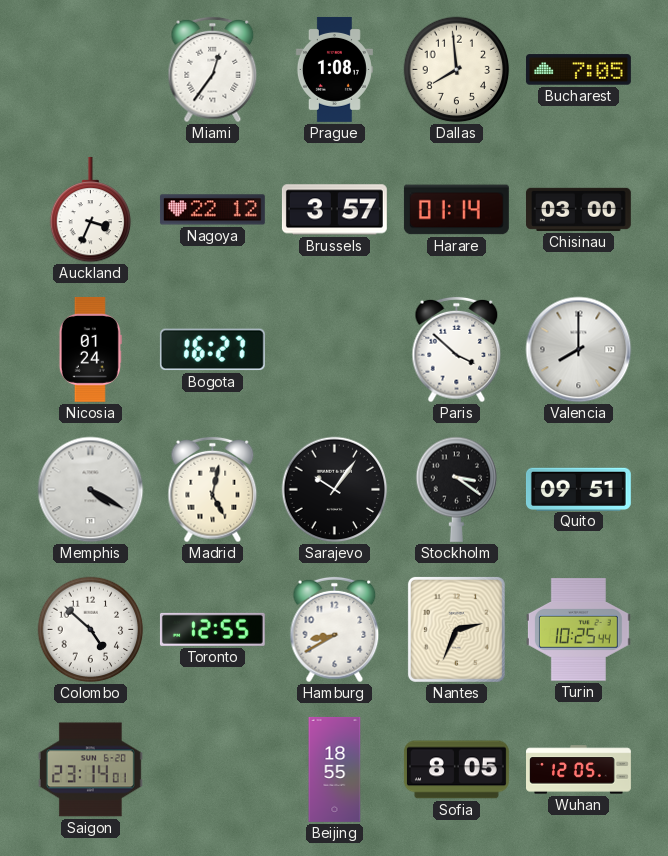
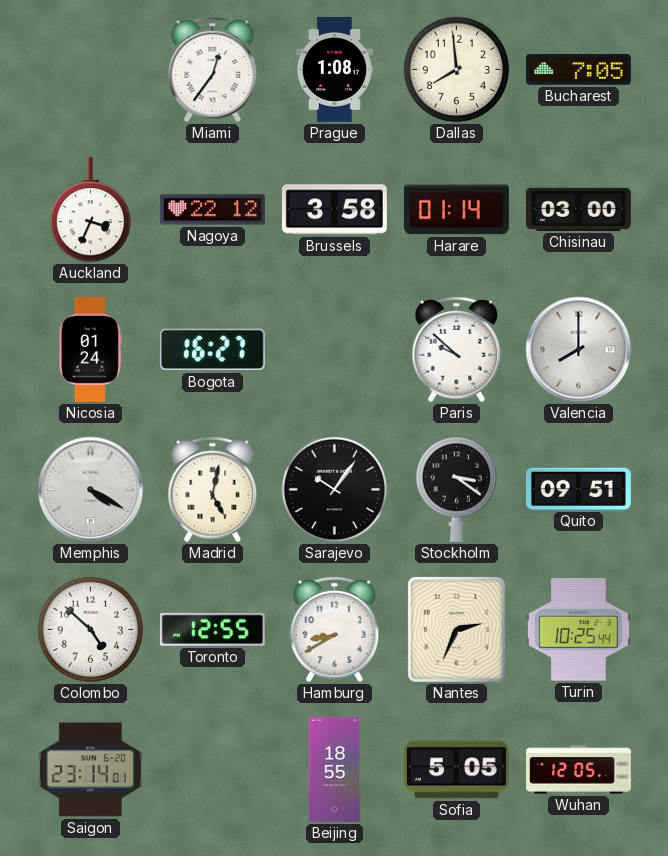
Brussels: 3:57 -> 3:58
Paris: 3:52 -> 9:52
Sofia: 8:05 -> 5:05
